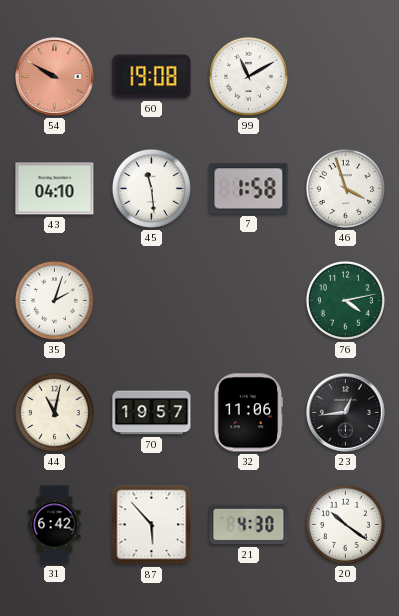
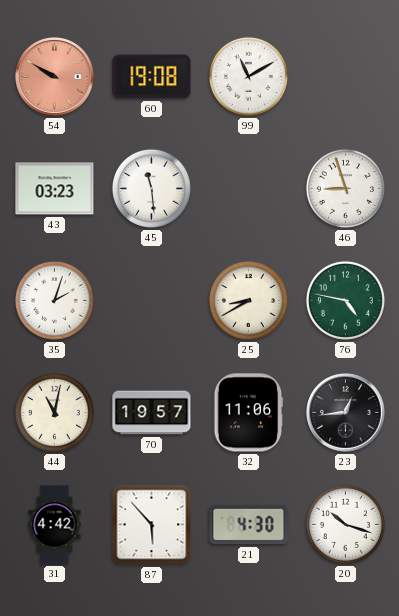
43: 04:10 -> 03:23
7: 1:58 -> none
46: 3:57 -> 8:57
25: none -> 8:40
76: 4:13 -> 4:47
31: 6:42 -> 4:42
20: 10:21 -> 10:18
